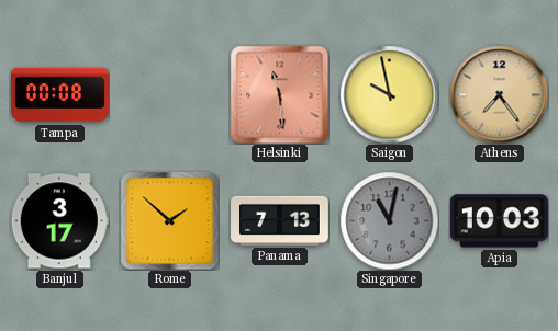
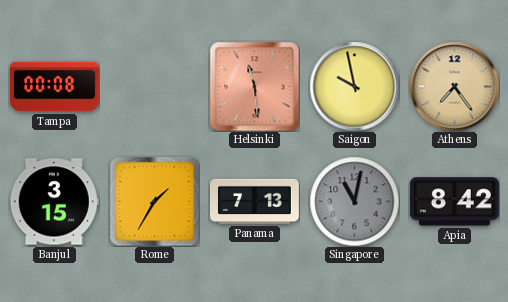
Banjul: 3:17 -> 3:15
Rome: 1:52 -> 1:35
Apia: 10:03 -> 8:42
